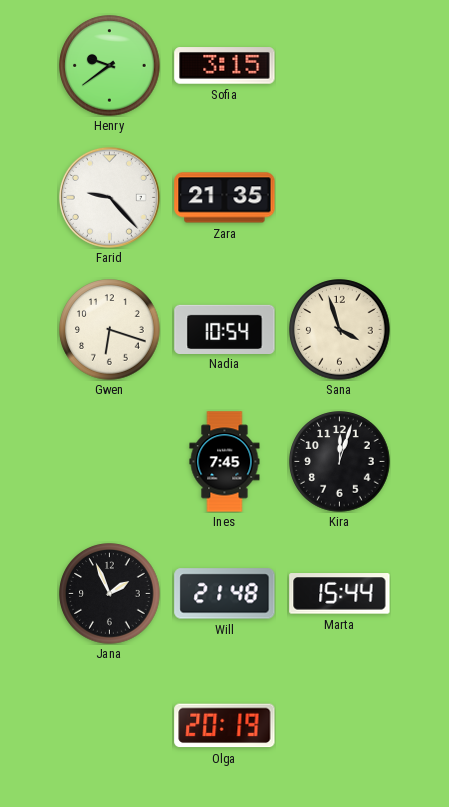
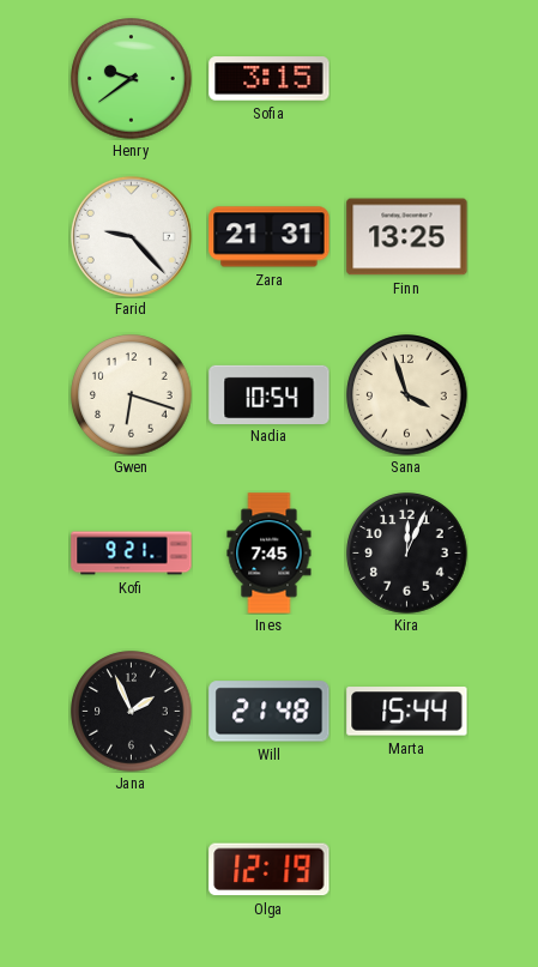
Zara: 21:35 -> 21:31
Finn: none -> 13:25
Kofi: none -> 9:21
Kira: 12:03 -> 12:04
Olga: 20:19 -> 12:19
